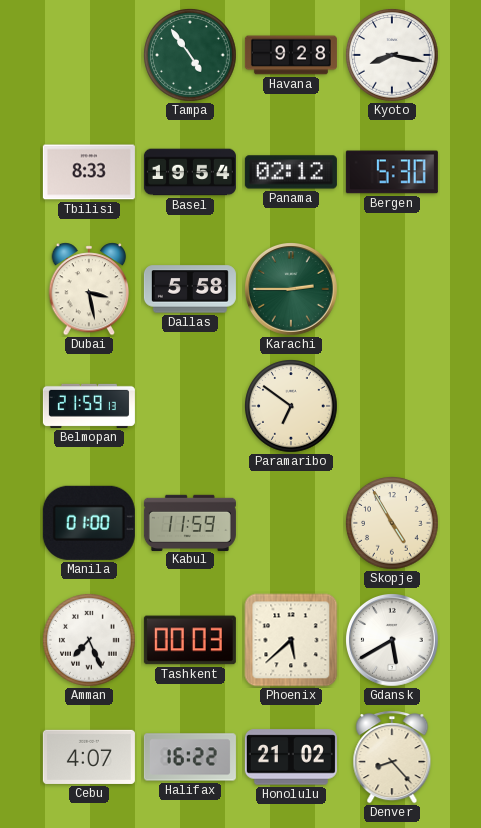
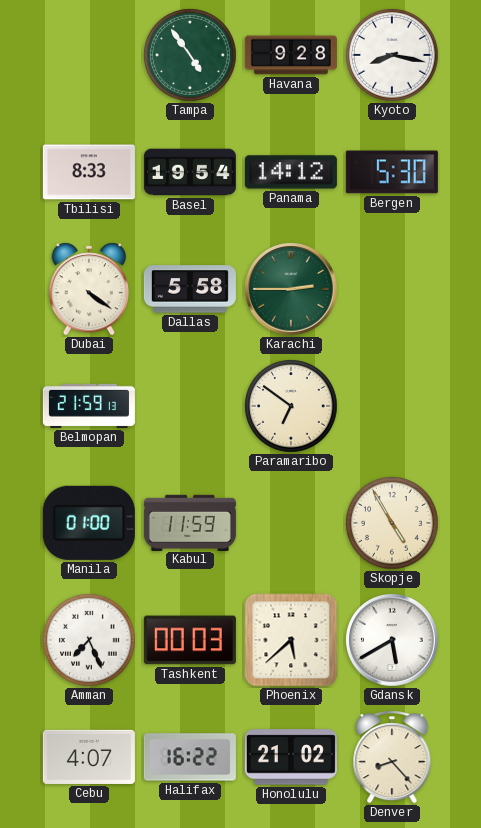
Panama: 02:12 -> 14:12
Dubai: 3:28 -> 4:21
